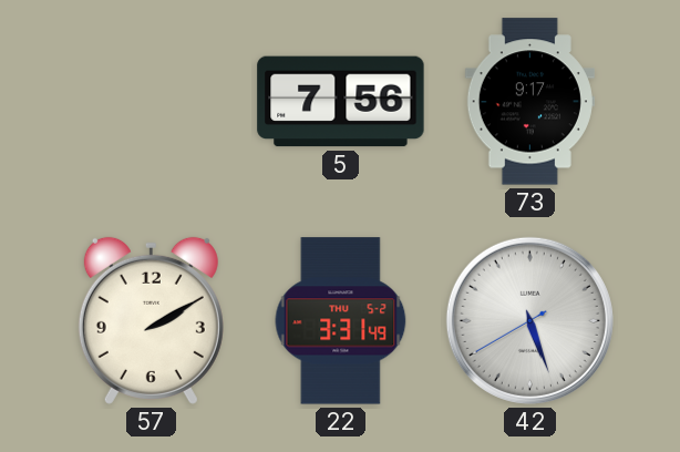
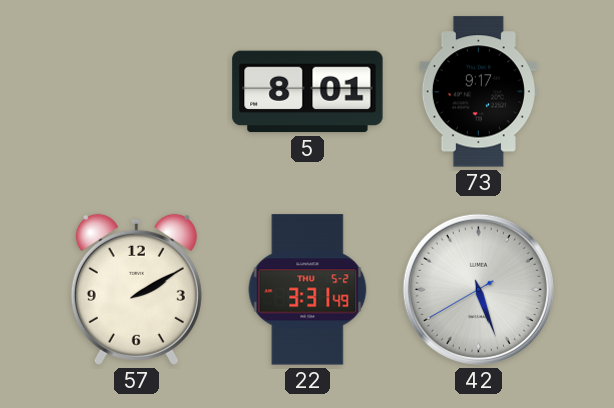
5: 7:56 -> 8:01
